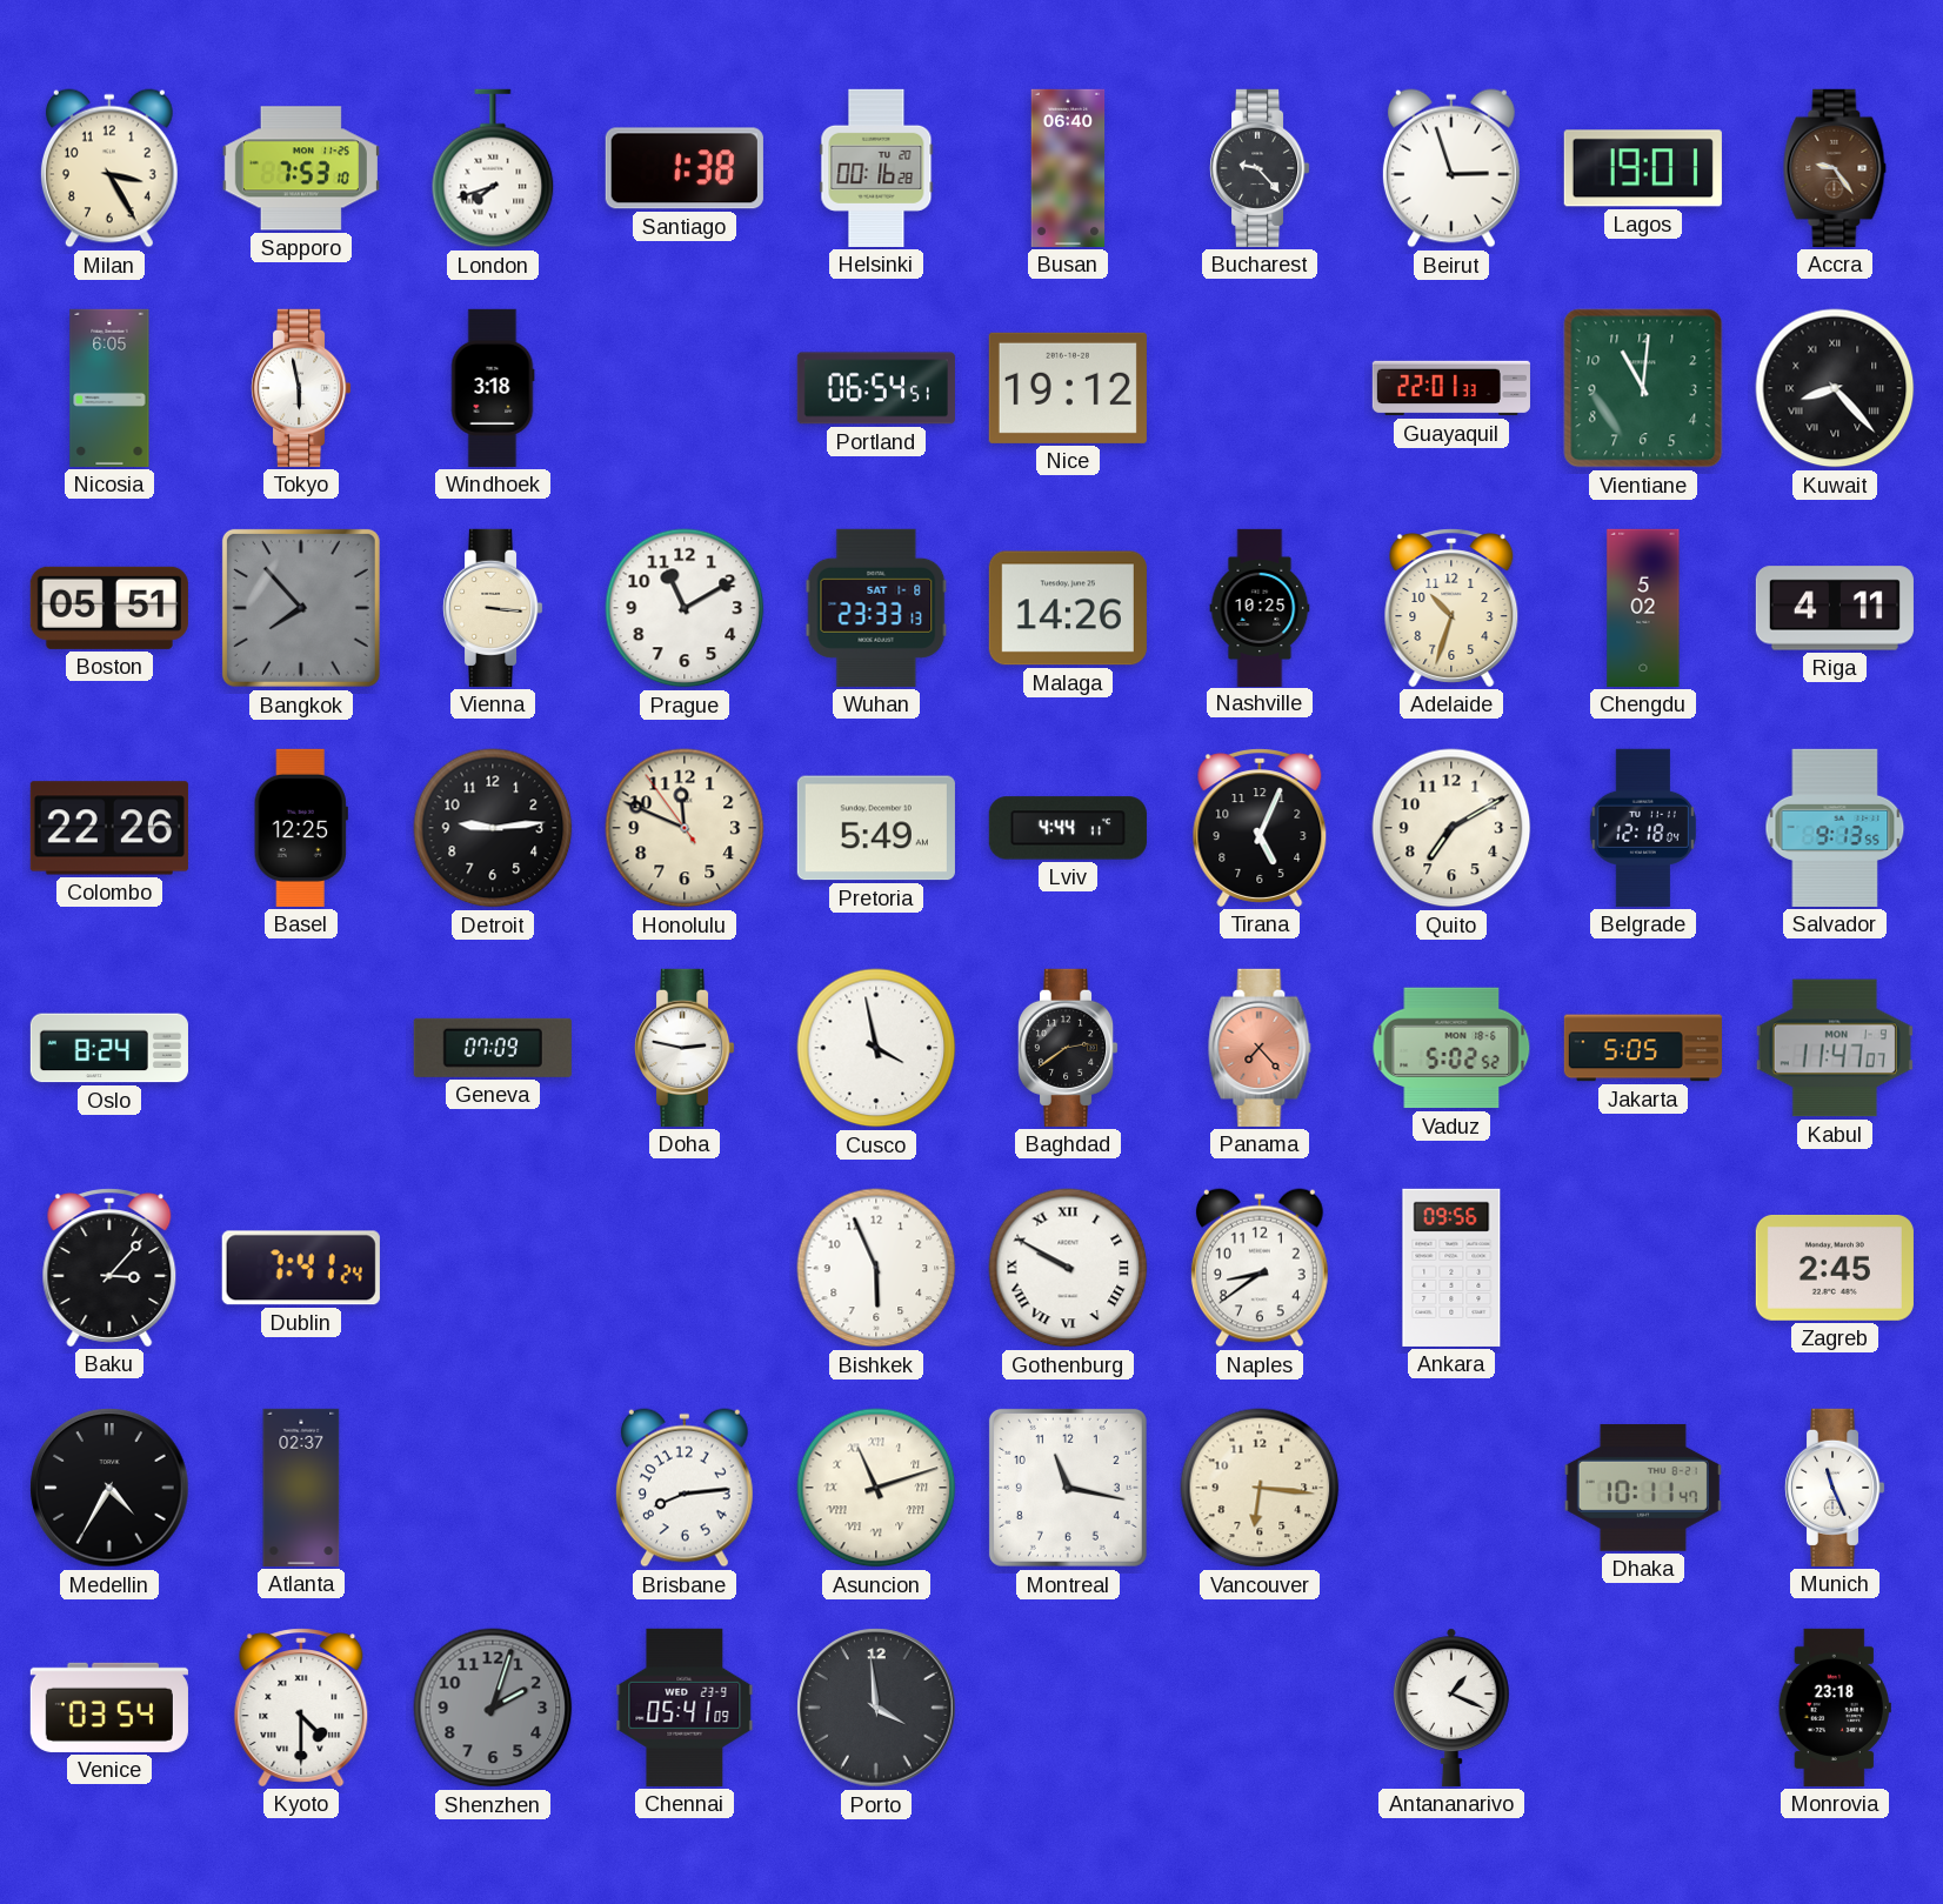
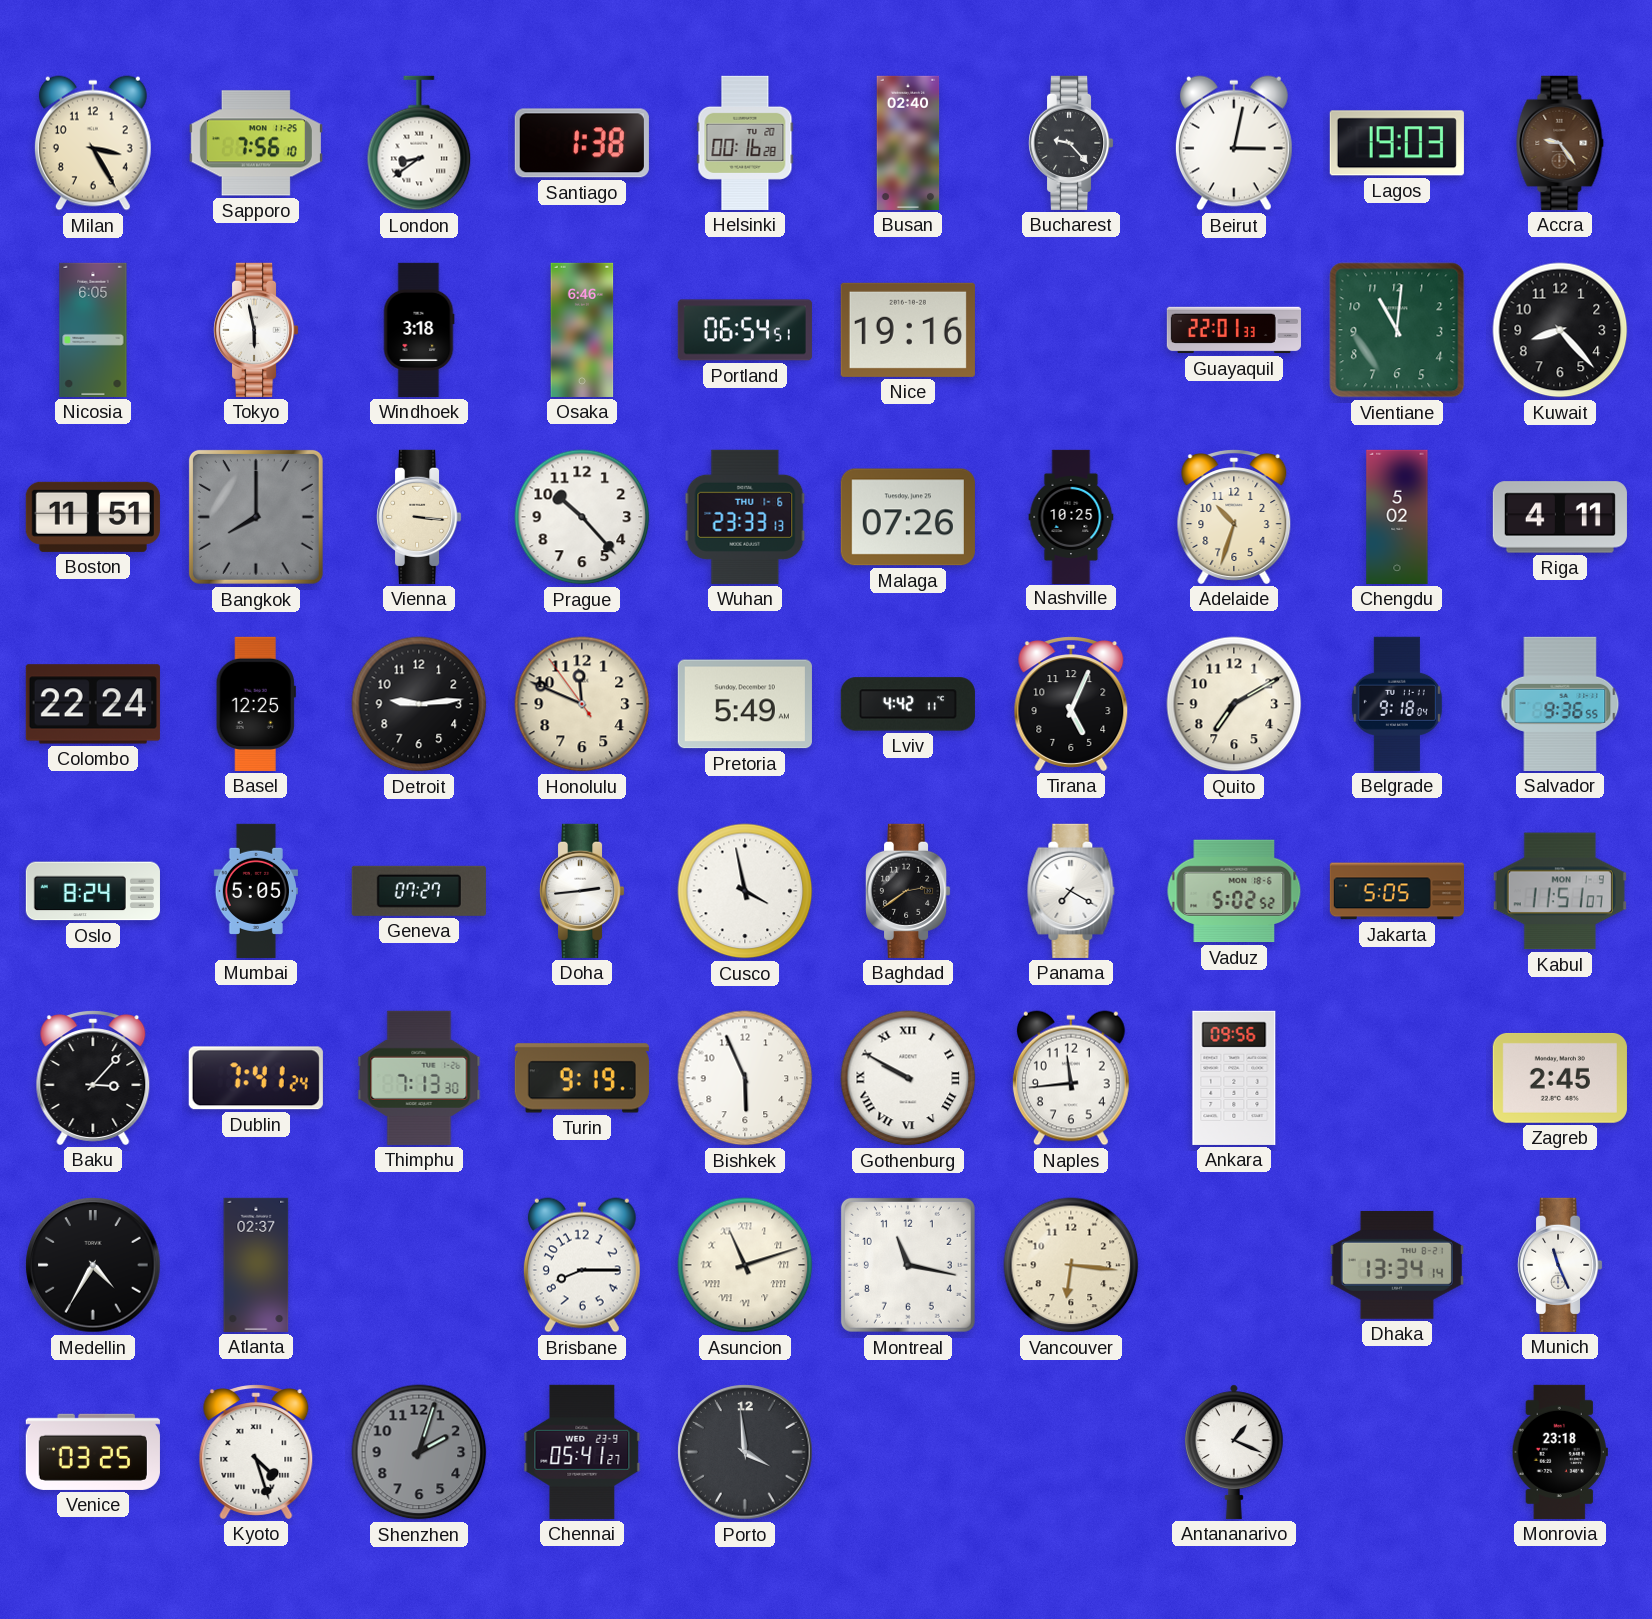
Sapporo: 7:53 -> 7:56
London: 7:42 -> 8:39
Busan: 06:40 -> 02:40
Beirut: 2:57 -> 3:02
Lagos: 19:01 -> 19:03
Osaka: none -> 6:46
Nice: 19:12 -> 19:16
Kuwait numerals: Roman -> Arabic
Boston: 05:51 -> 11:51
Bangkok: 7:53 -> 8:00
Prague: 11:10 -> 10:23
Wuhan date: SAT 1-8 -> THU 1-6
Malaga: 14:26 -> 07:26
Colombo: 22:26 -> 22:24
Lviv: 4:44 -> 4:42
Belgrade: 12:18 -> 9:18
Salvador: 9:13 -> 9:36
Mumbai: none -> 5:05
Geneva: 07:09 -> 07:27
Doha: 2:47 -> 2:44
Panama: 7:23 -> 7:20
Panama dial: salmon -> white
Kabul: 11:47 -> 11:51
Thimphu: none -> 7:13
Turin: none -> 9:19
Naples: 8:39 -> 11:44
Brisbane: 8:14 -> 8:15
Dhaka: 10:11 -> 13:34
Venice: 03:54 -> 03:25
Kyoto: 4:30 -> 4:27
Chennai: 05:41:09 -> 05:41:27
